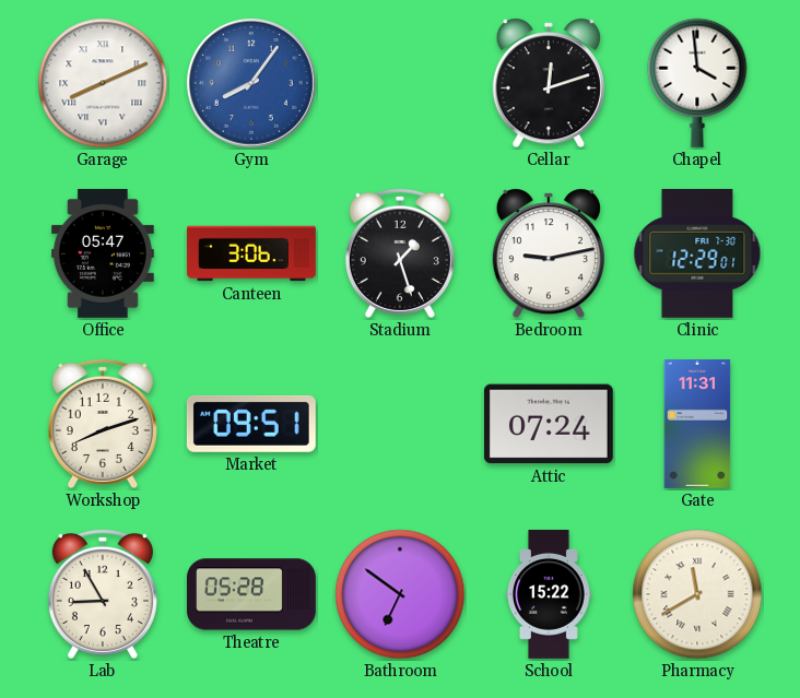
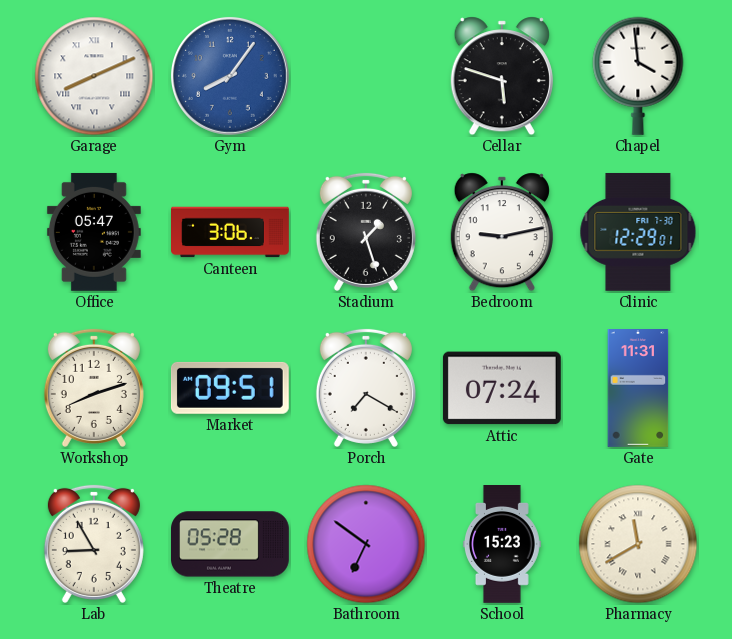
Cellar: 12:12 -> 5:48
Porch: none -> 7:20
School: 15:22 -> 15:23
